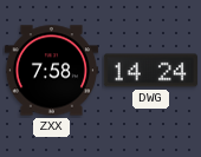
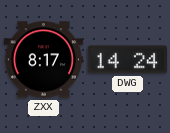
ZXX: 7:58 -> 8:17
